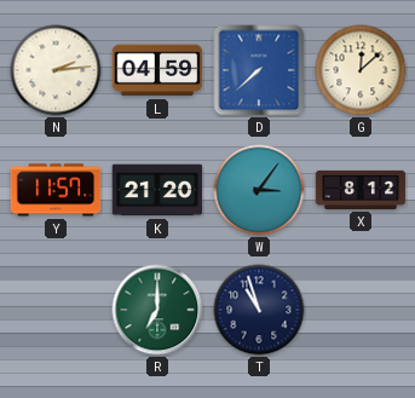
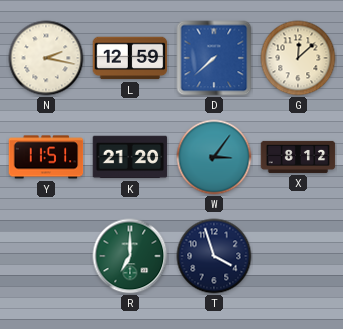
N: 2:14 -> 2:17
L: 04:59 -> 12:59
Y: 11:57 -> 11:51
T: 10:57 -> 3:57
